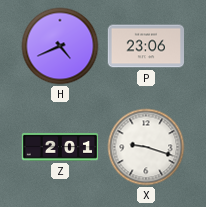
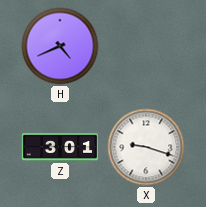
P: 23:06 -> none
Z: 2:01 -> 3:01
